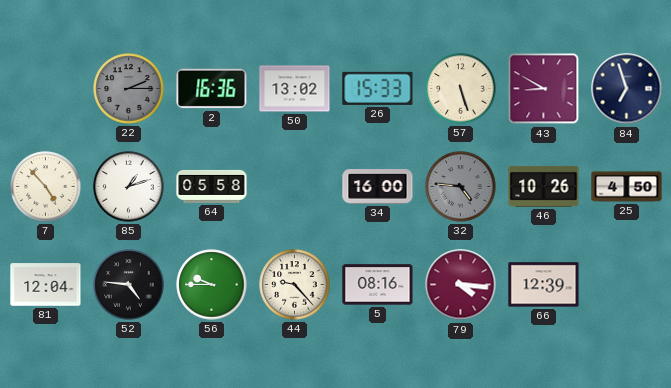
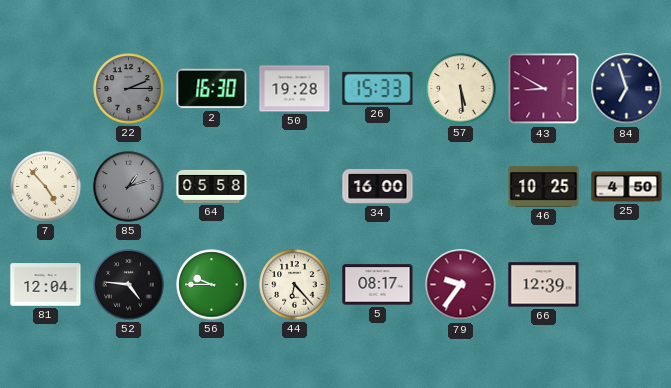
2: 16:36 -> 16:30
50: 13:02 -> 19:28
57: 5:27 -> 5:29
85 dial: white -> grey
32: 4:46 -> none
46: 10:26 -> 10:25
44: 9:23 -> 6:23
5: 08:16 -> 08:17
79: 4:16 -> 9:36
